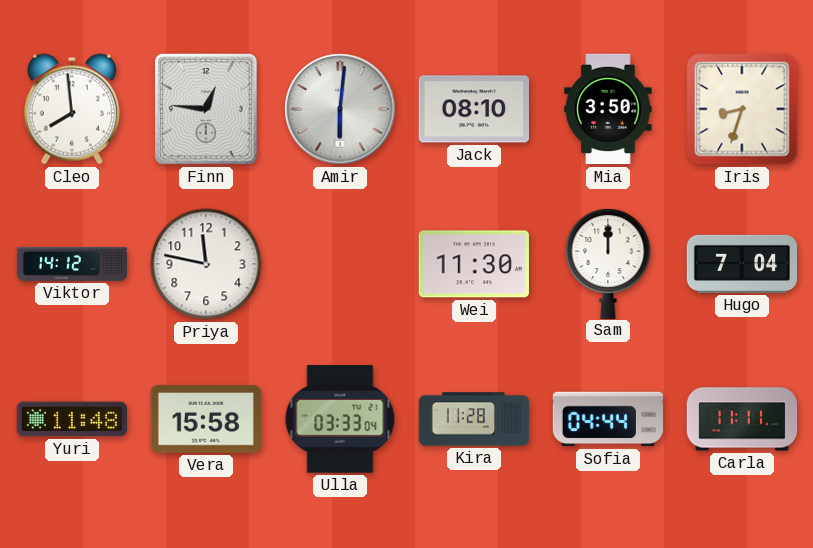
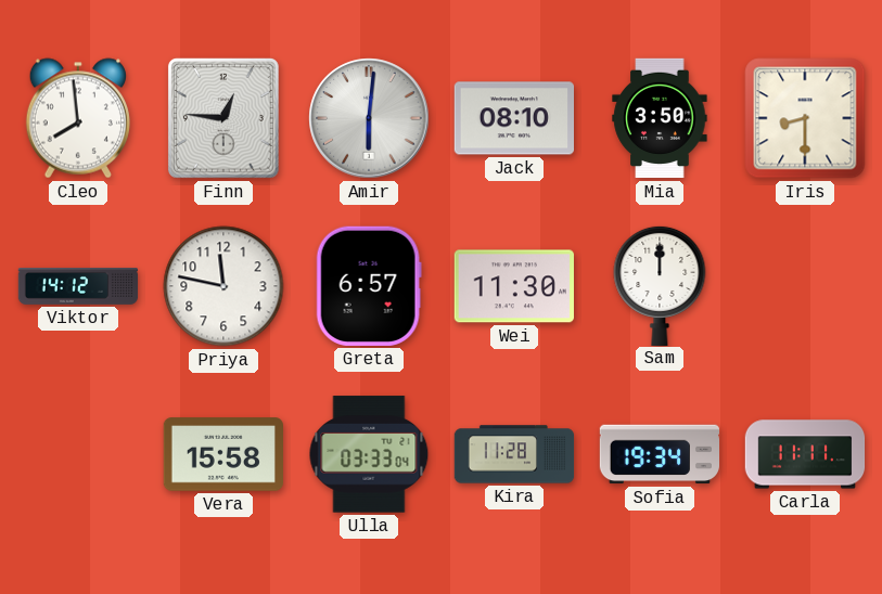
Iris: 8:33 -> 8:30
Greta: none -> 6:57
Hugo: 7:04 -> none
Yuri: 11:48 -> none
Sofia: 04:44 -> 19:34
